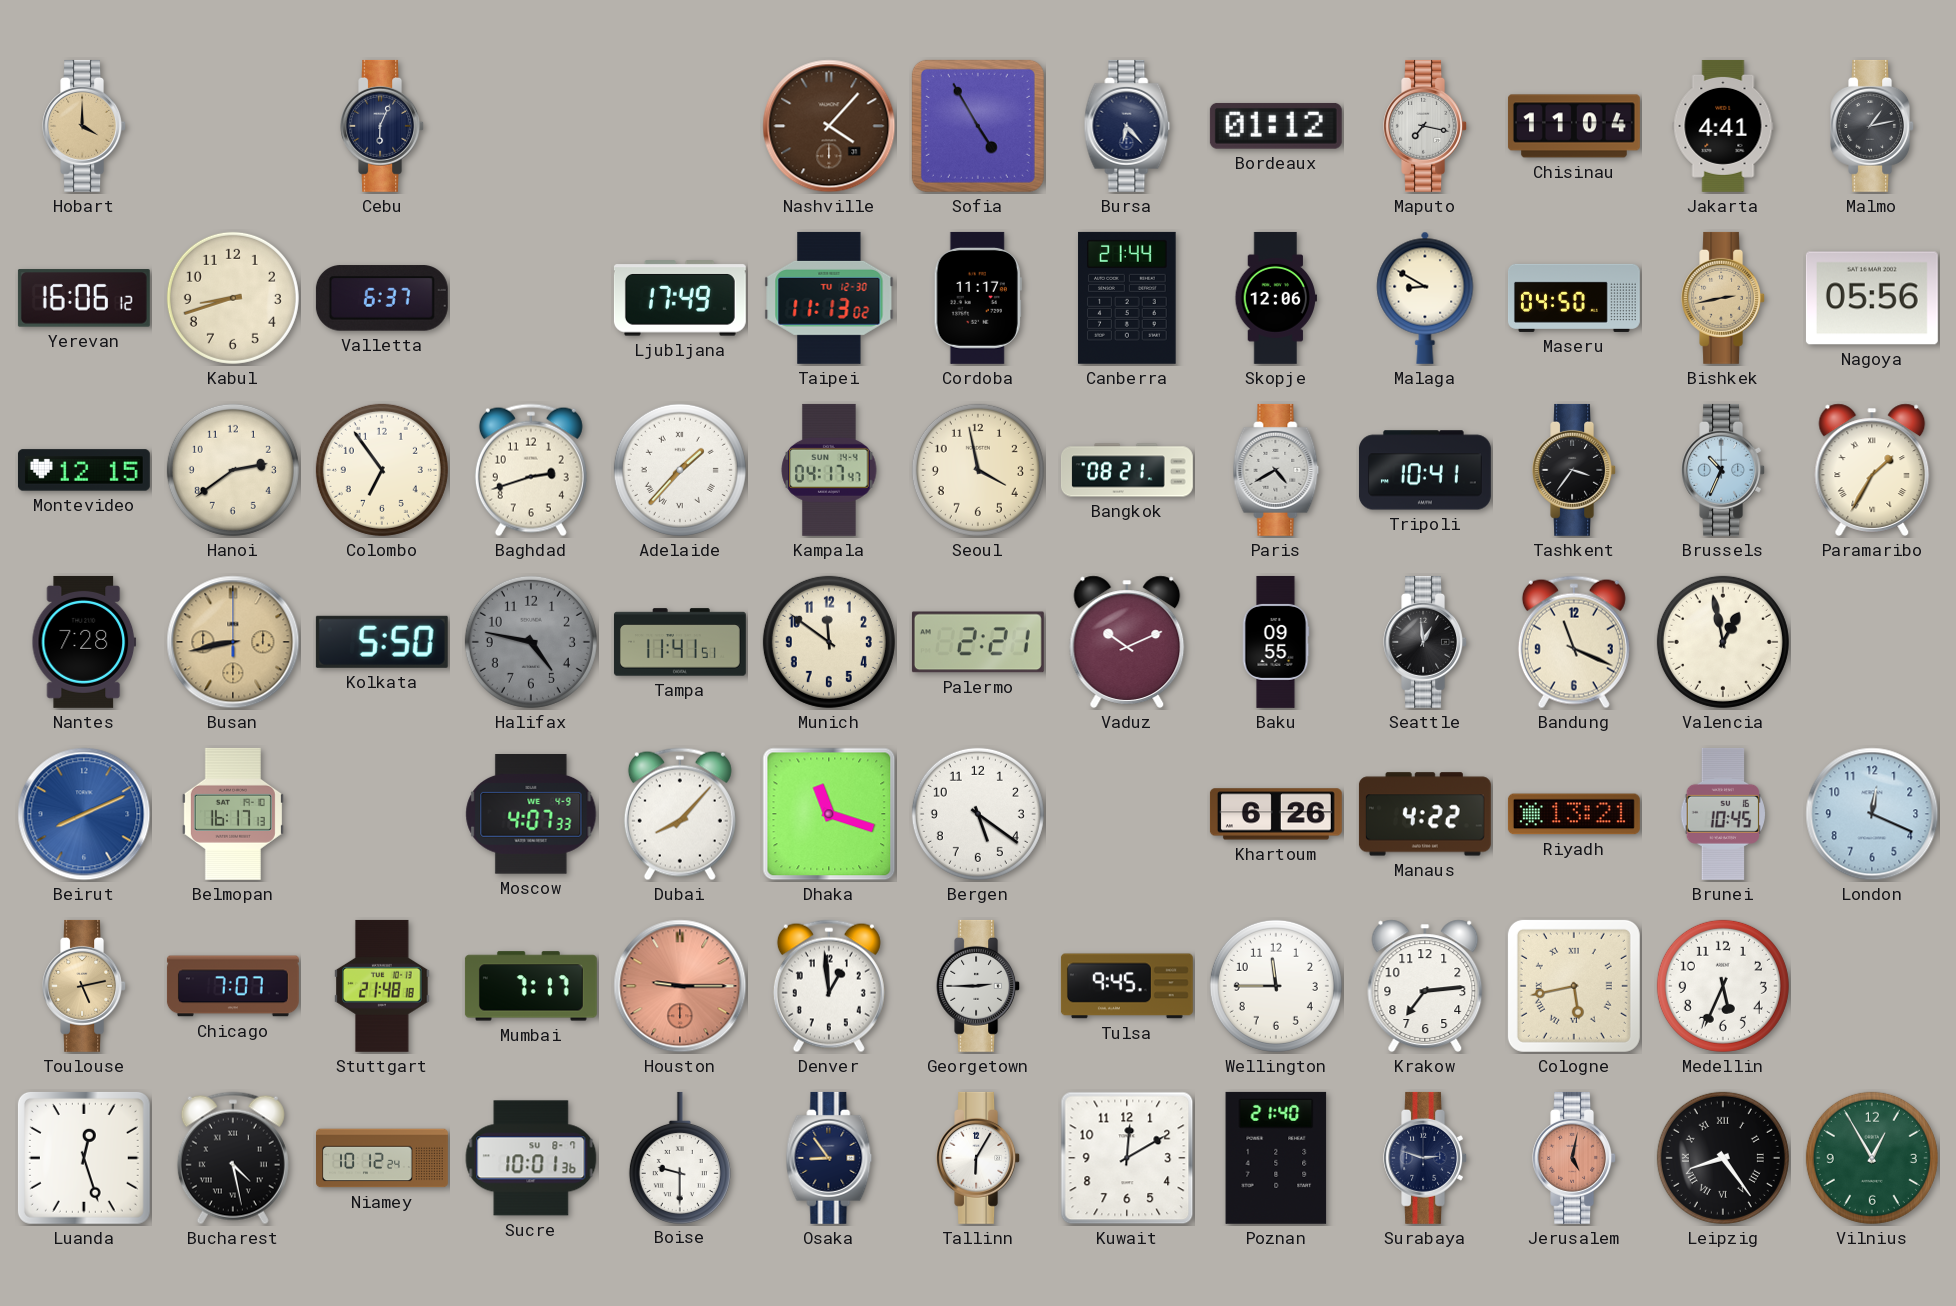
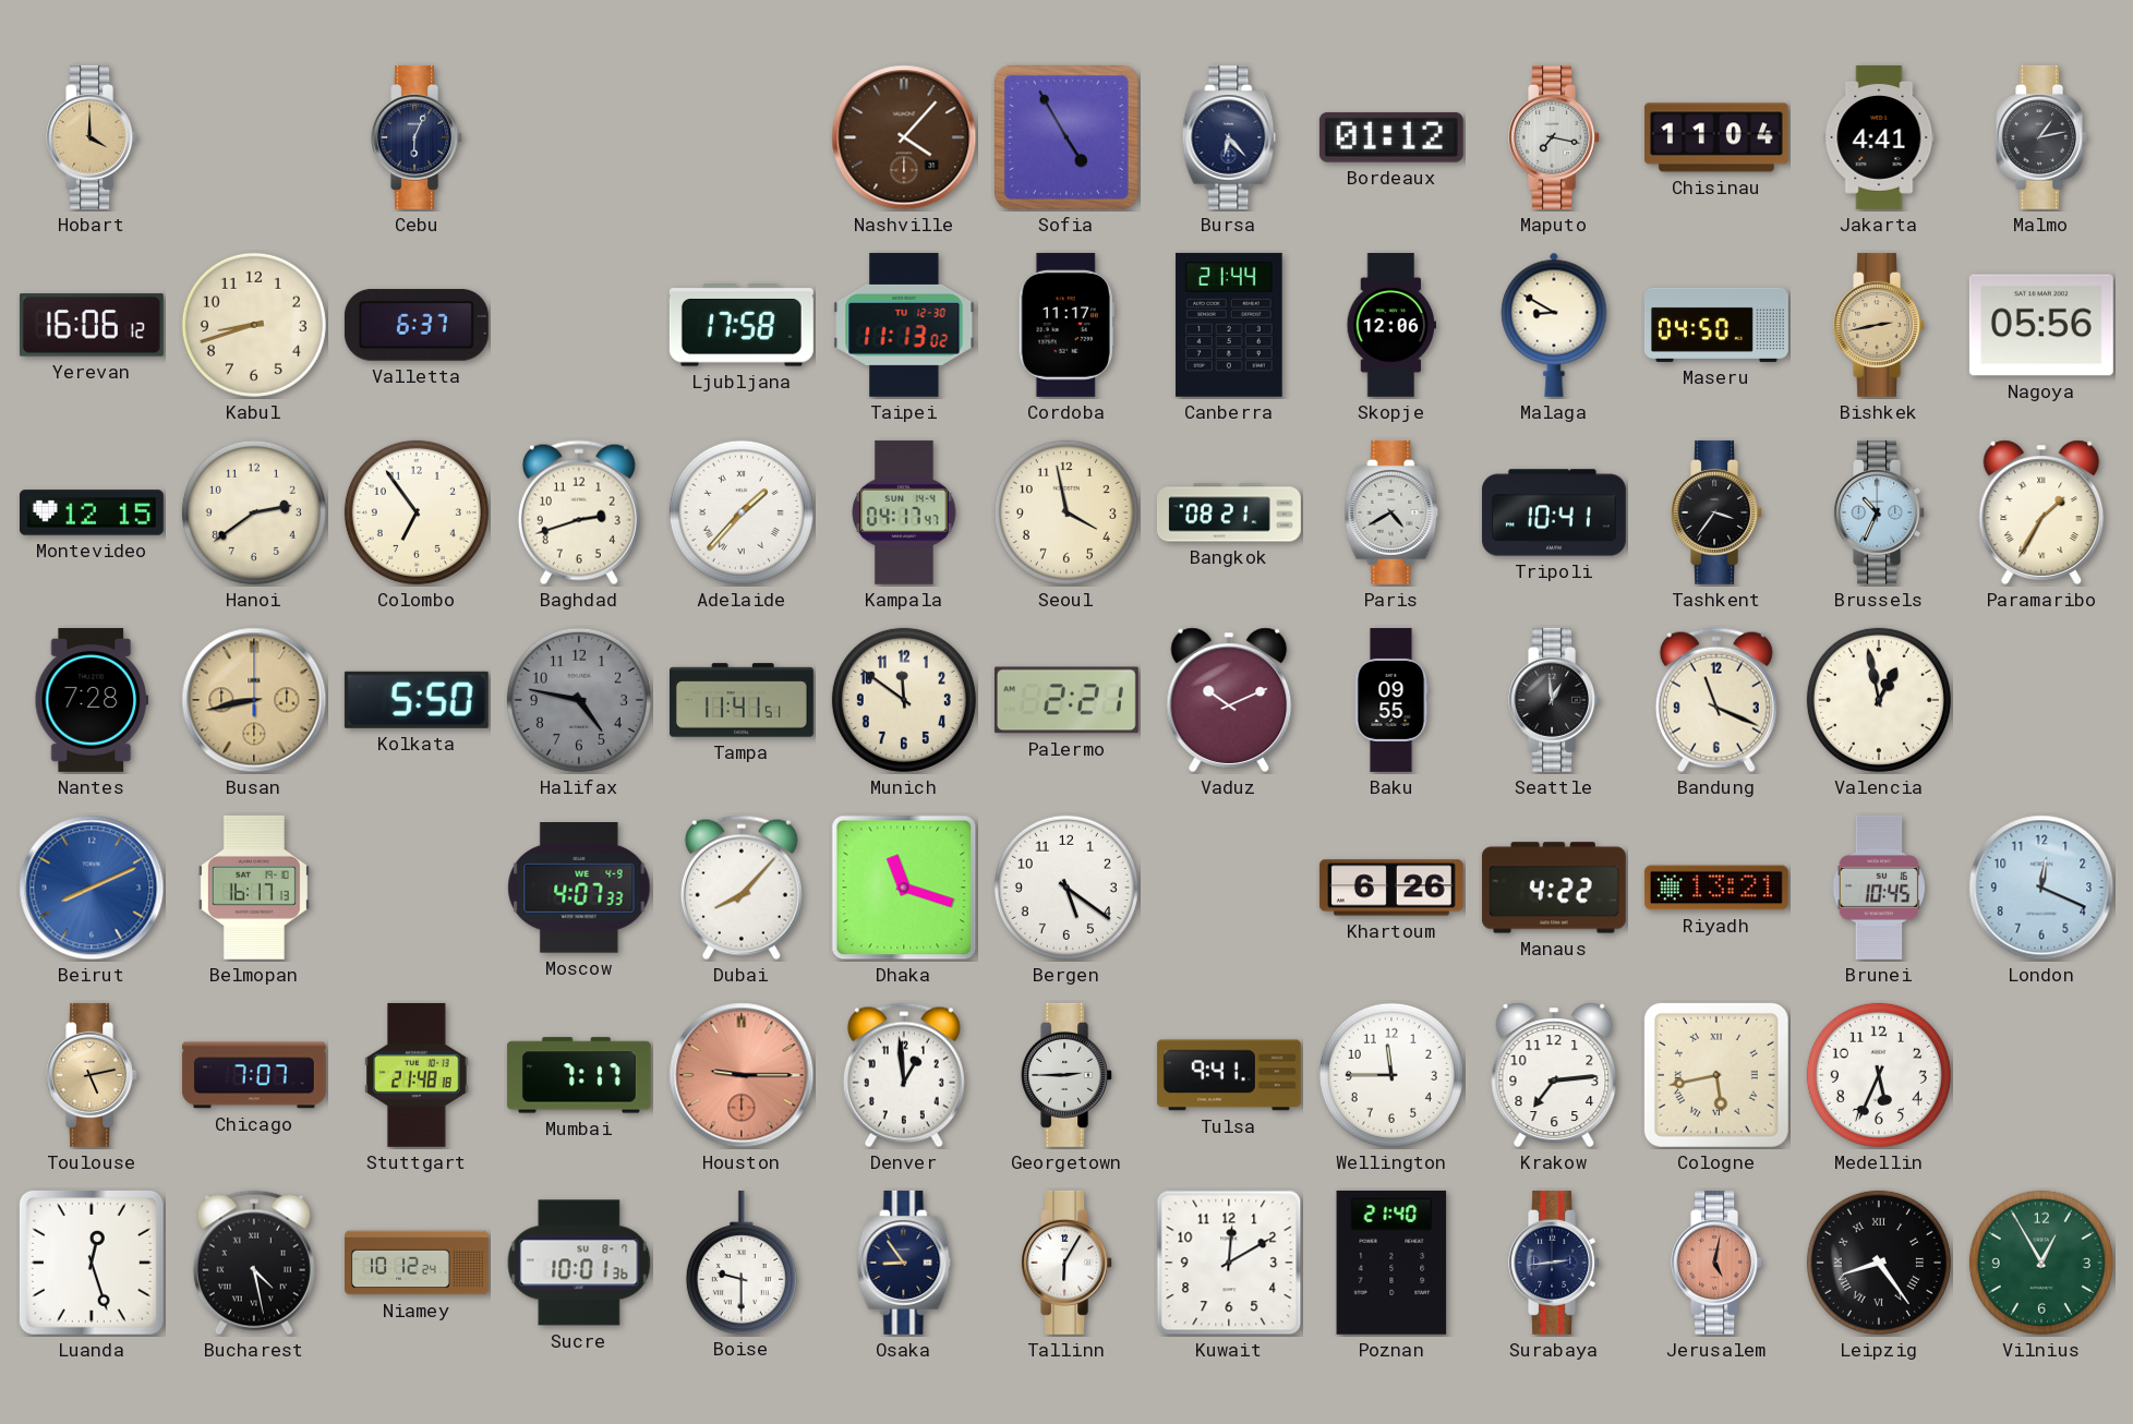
Ljubljana: 17:49 -> 17:58
Tulsa: 9:45 -> 9:41
Surabaya: 2:48 -> 2:44
